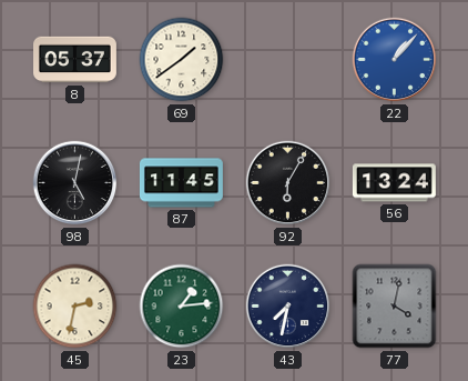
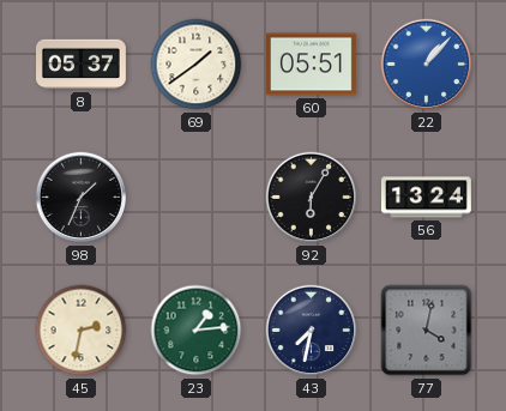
60: none -> 05:51
98: 5:02 -> 1:34
87: 11:45 -> none
